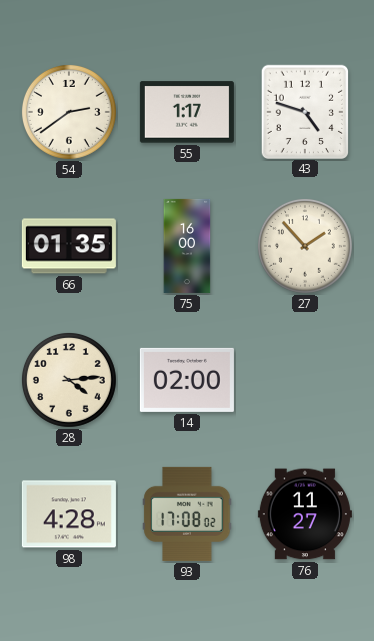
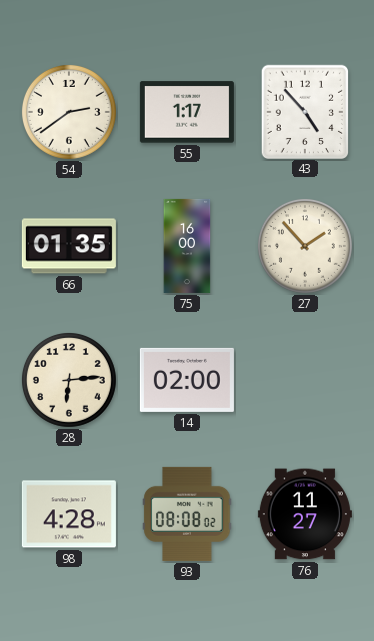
43: 4:48 -> 4:53
28: 4:14 -> 6:14
93: 17:08 -> 08:08
